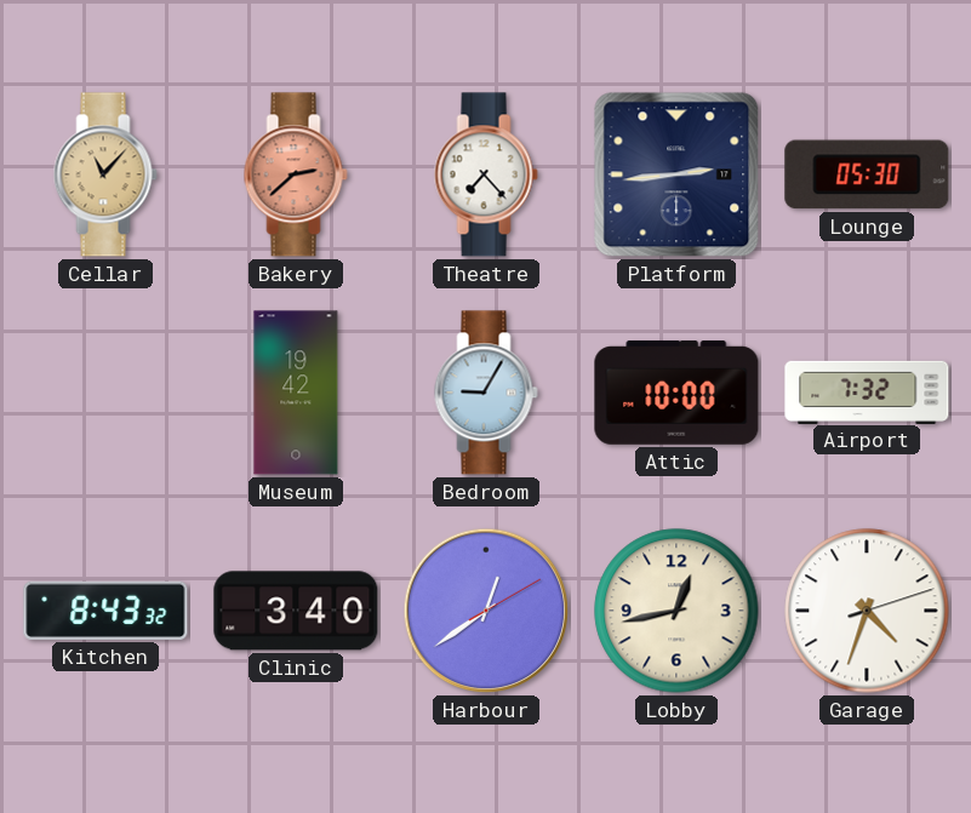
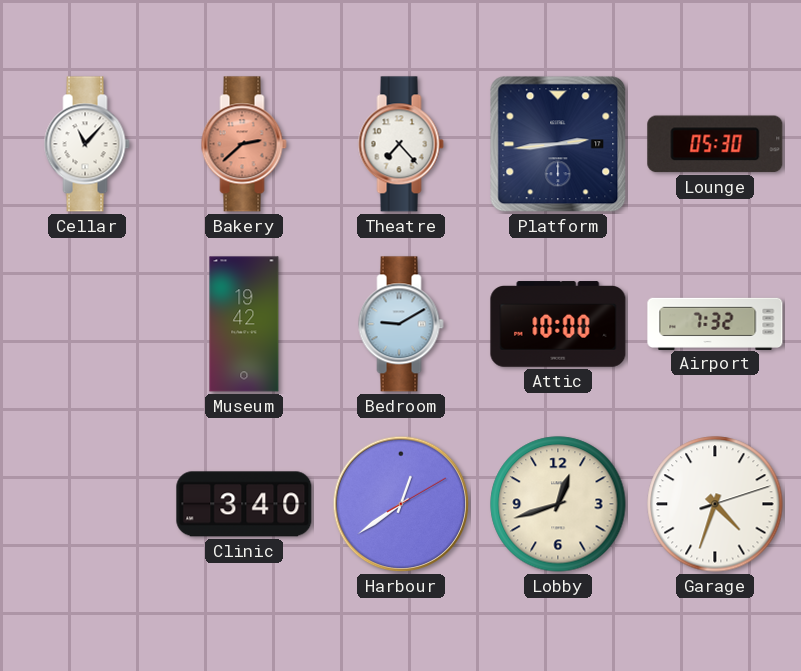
Cellar dial: champagne -> white
Bedroom: 9:05 -> 9:10
Kitchen: 8:43 -> none
Lobby: 12:43 -> 12:42
